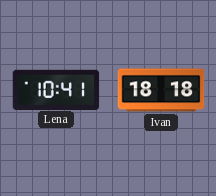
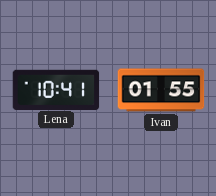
Ivan: 18:18 -> 01:55
